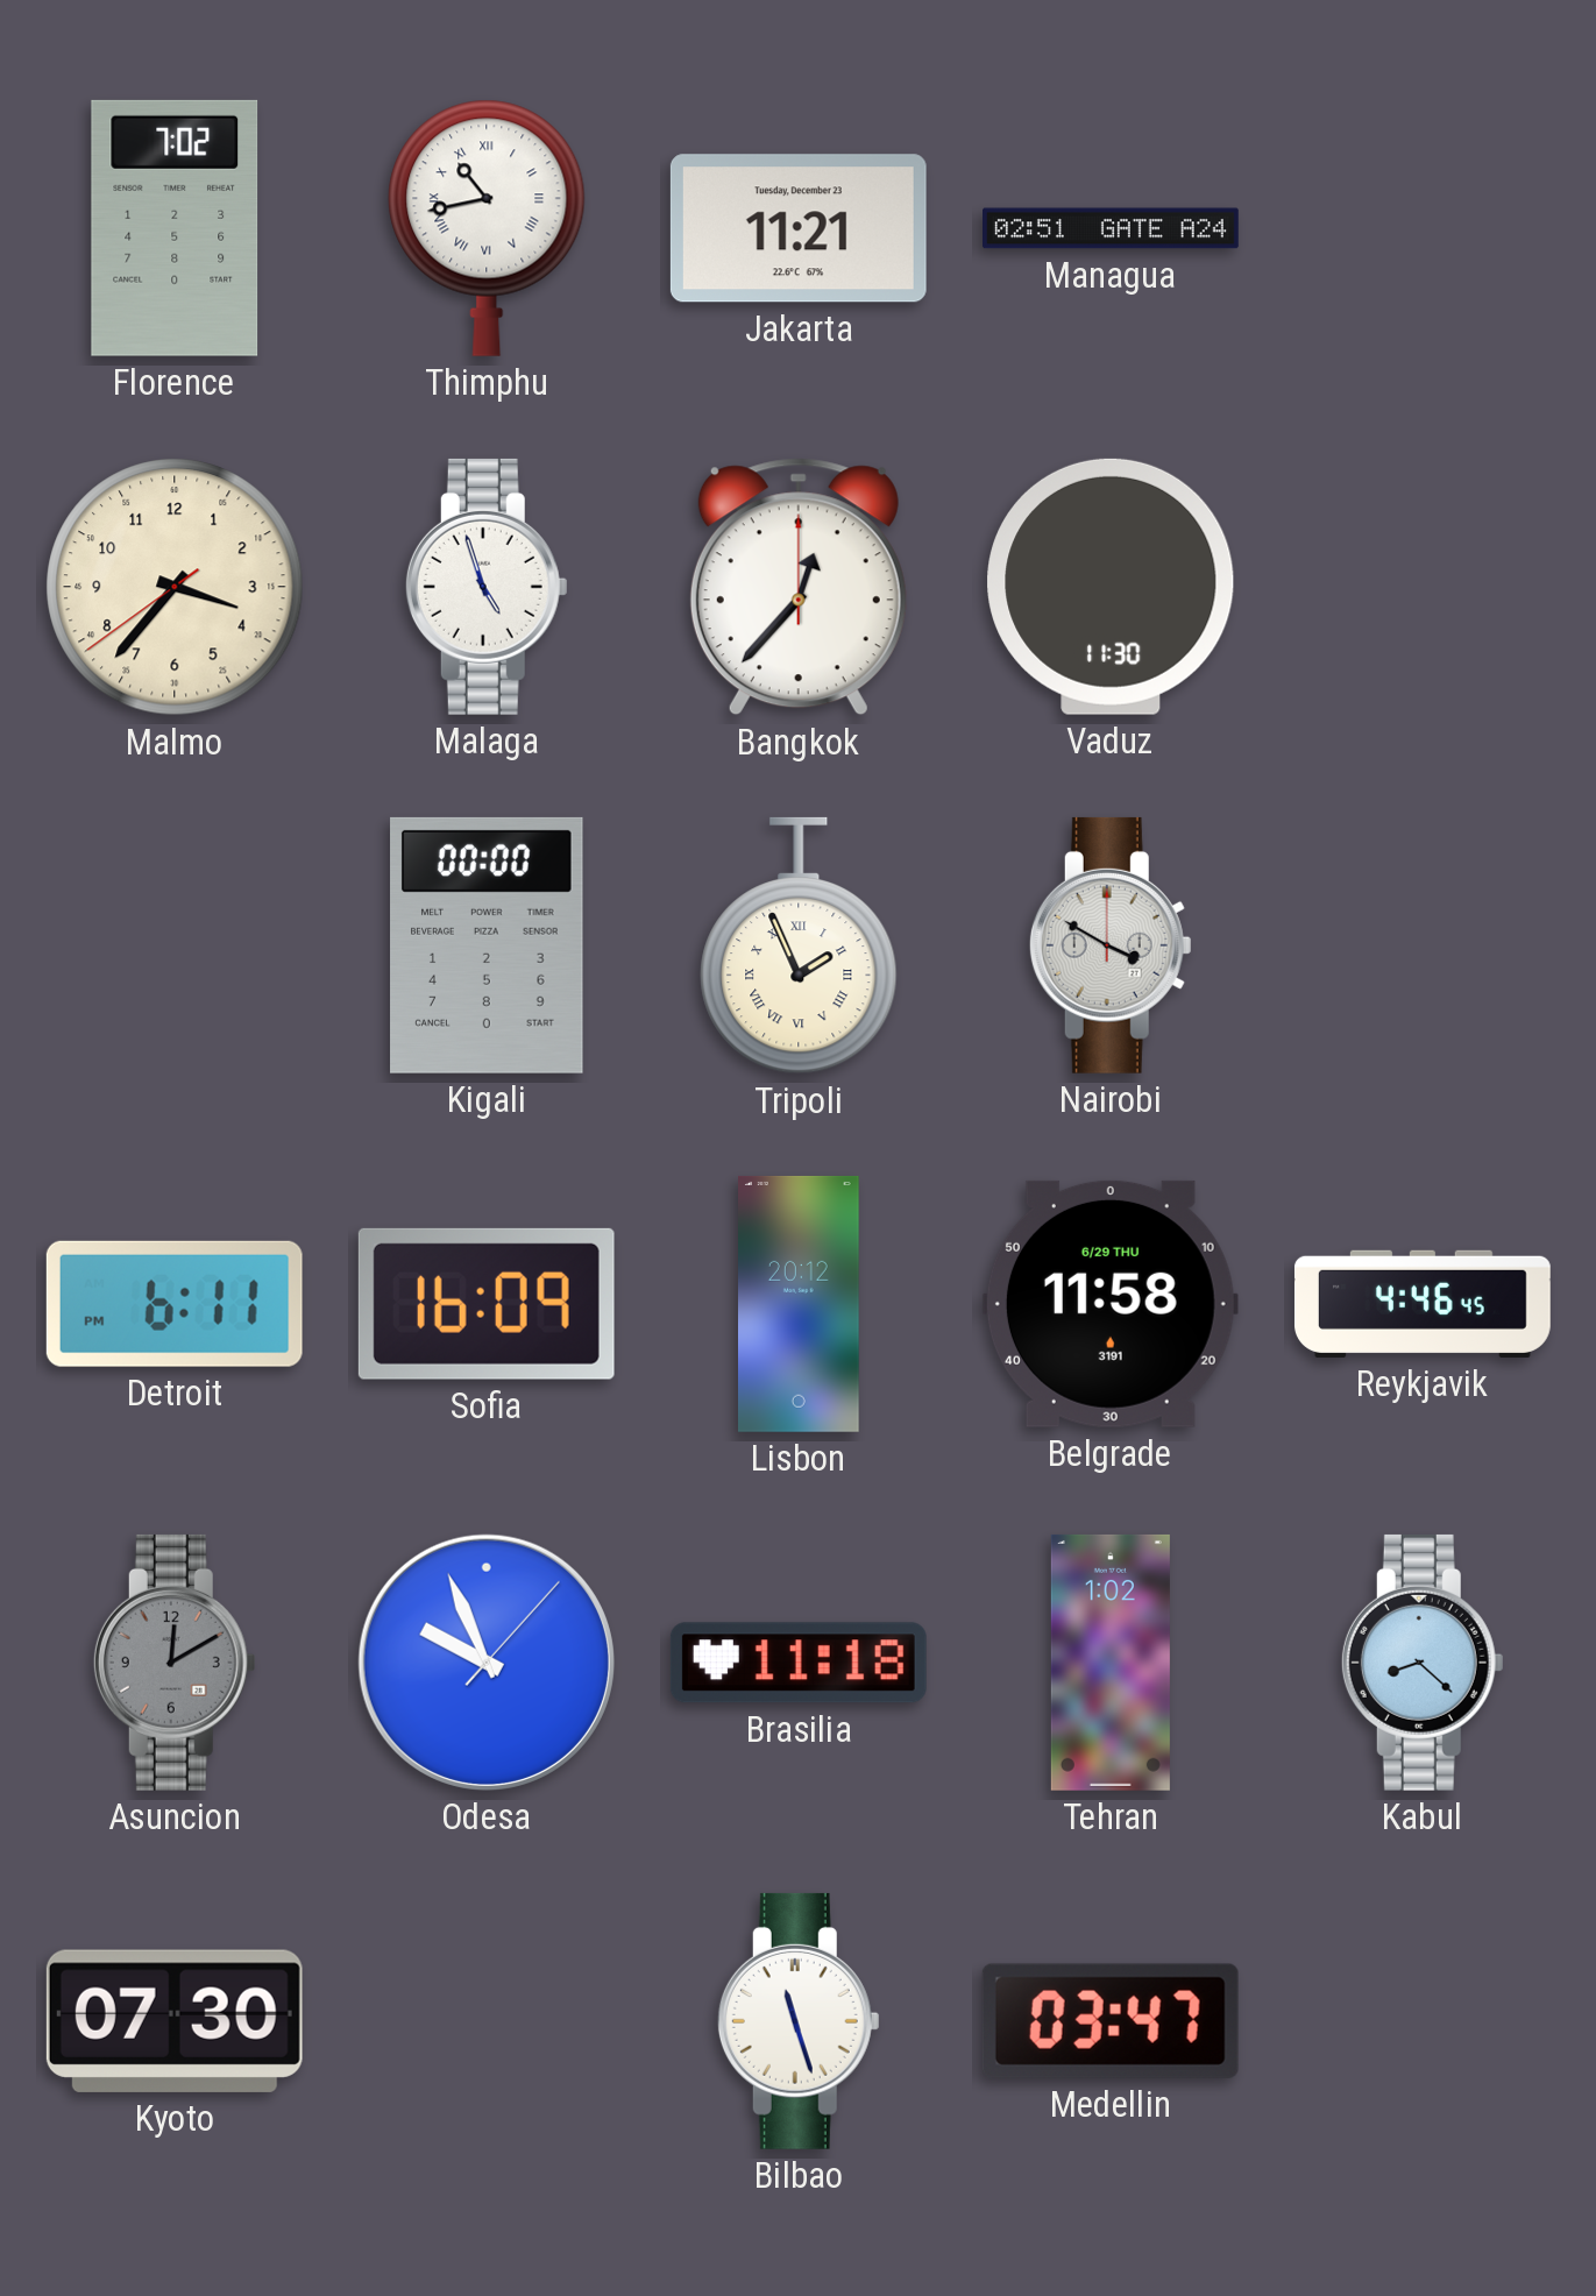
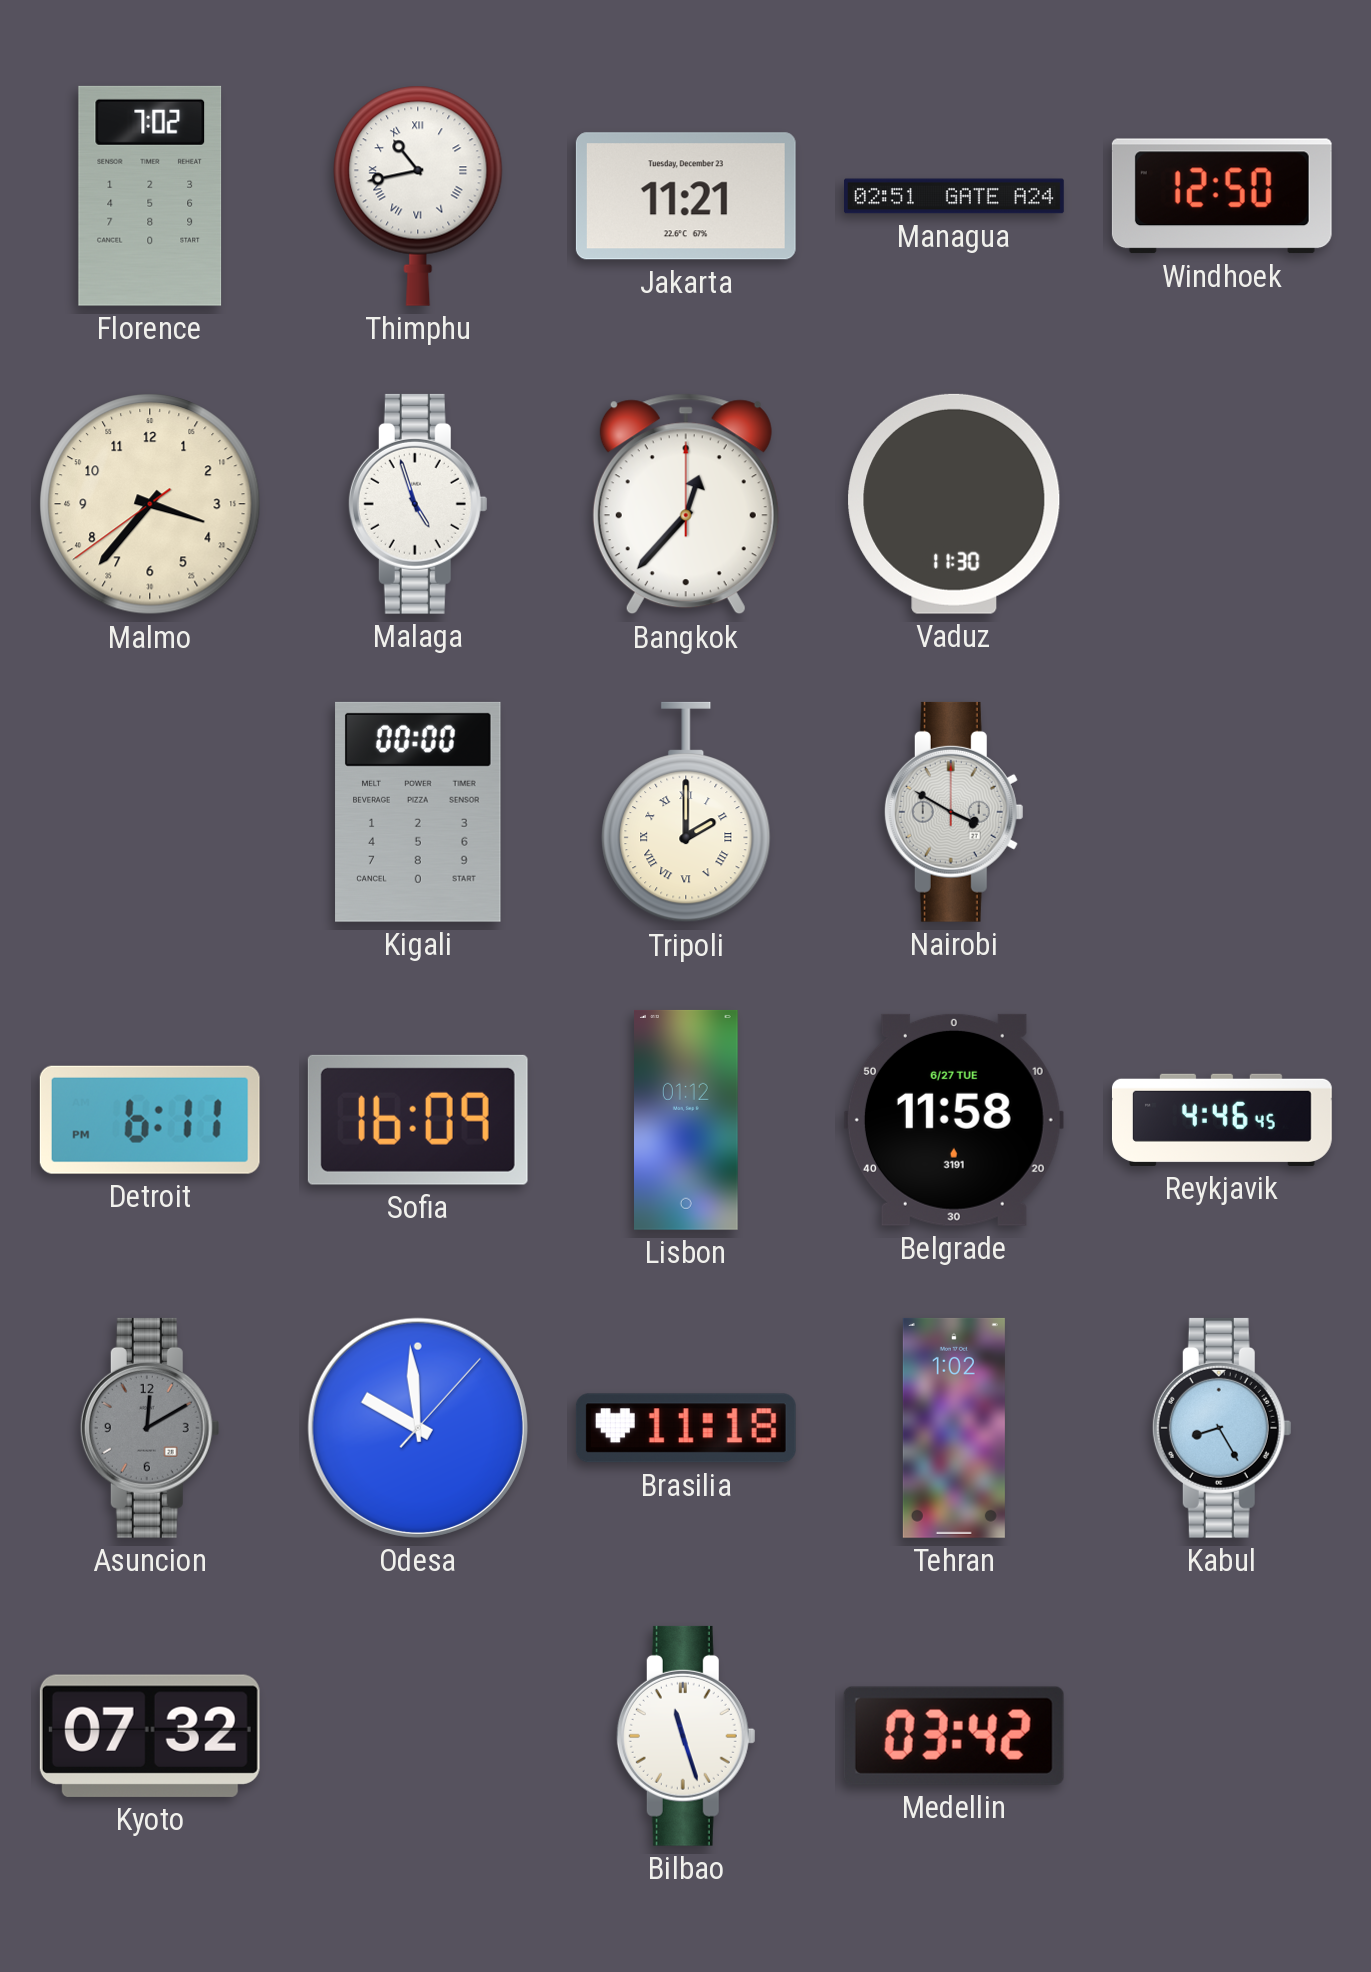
Windhoek: none -> 12:50
Tripoli: 1:56 -> 2:00
Lisbon: 20:12 -> 01:12
Belgrade date: 6/29 THU -> 6/27 TUE
Odesa: 9:56 -> 9:59
Kabul: 8:22 -> 8:25
Kyoto: 07:30 -> 07:32
Medellin: 03:47 -> 03:42
